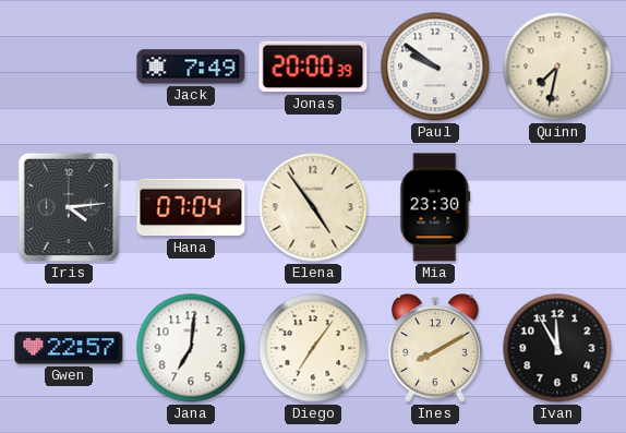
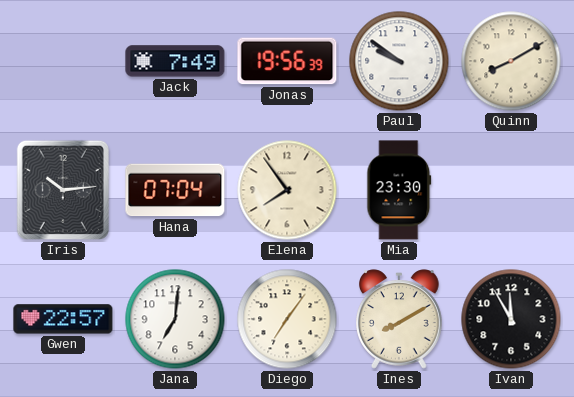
Jonas: 20:00 -> 19:56
Quinn: 7:32 -> 8:10
Iris: 4:14 -> 10:14
Elena: 4:54 -> 7:54
